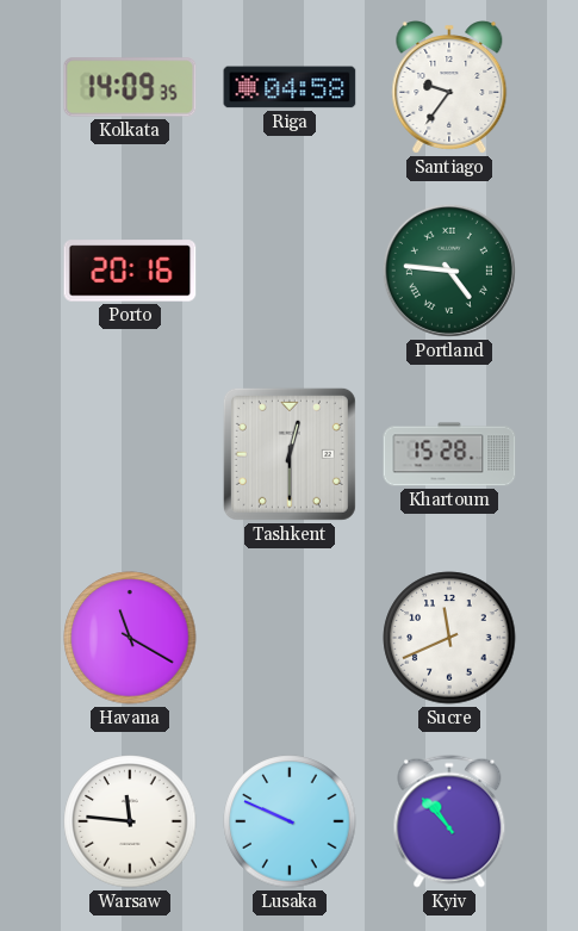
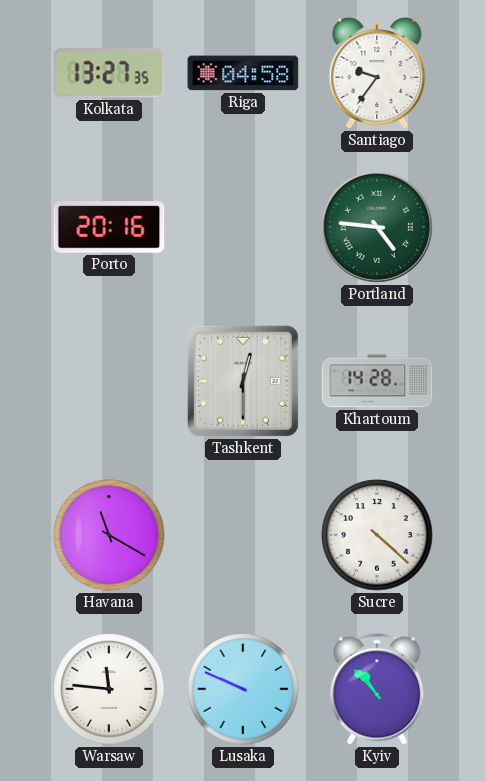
Kolkata: 14:09 -> 13:27
Khartoum: 15:28 -> 14:28
Sucre: 11:41 -> 4:22
